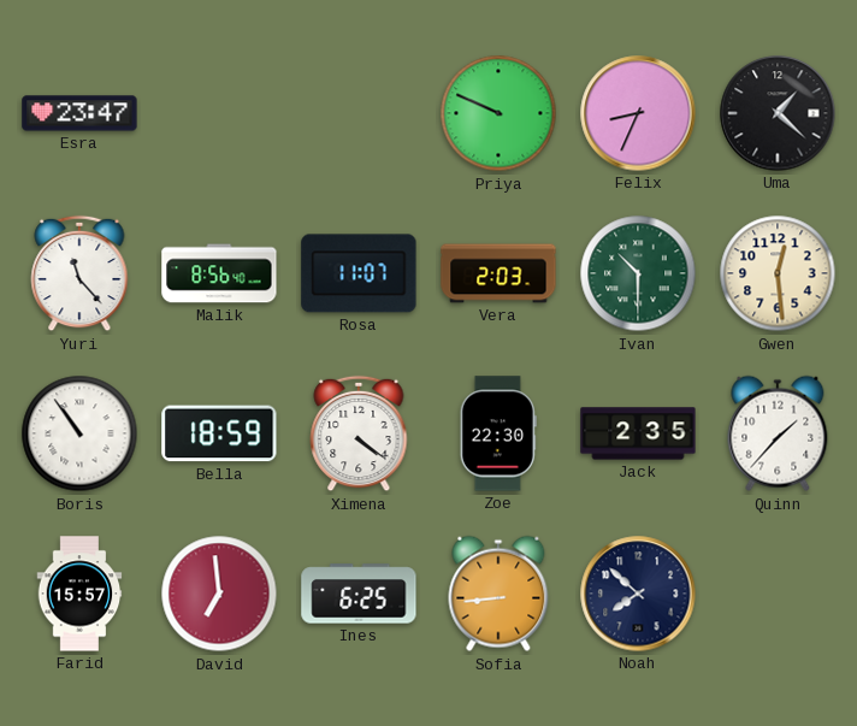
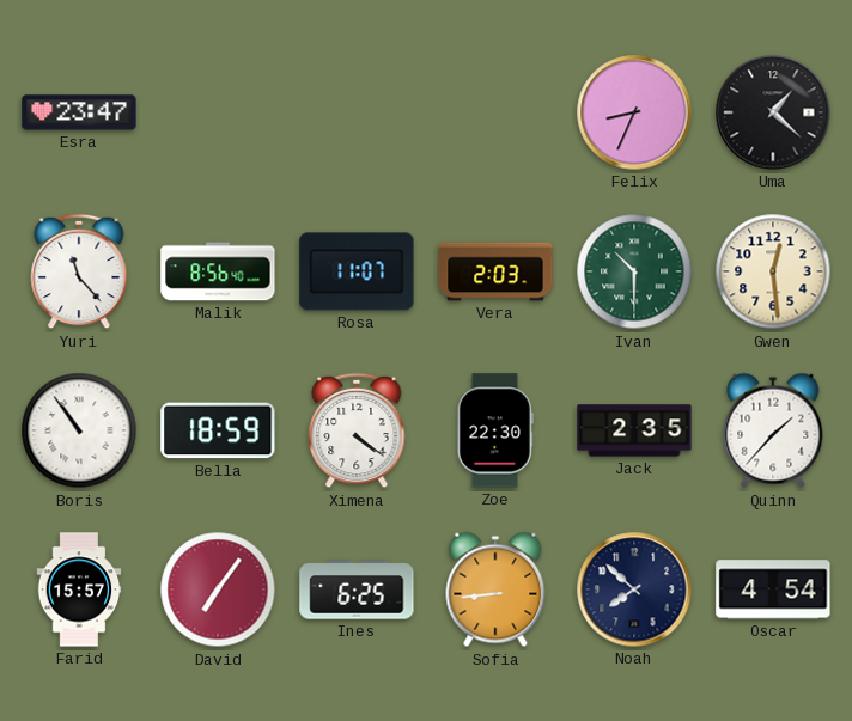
Priya: 9:49 -> none
David: 6:59 -> 7:06
Oscar: none -> 4:54
